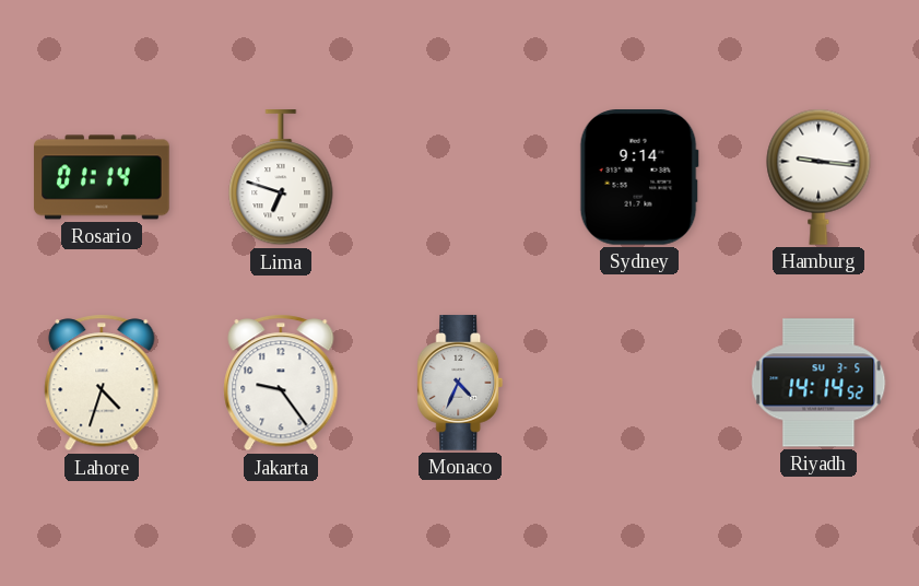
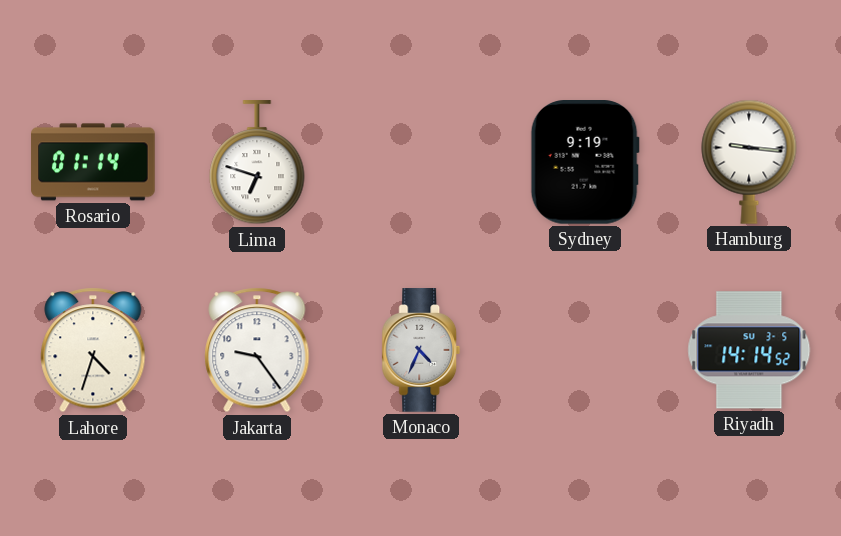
Sydney: 9:14 -> 9:19
